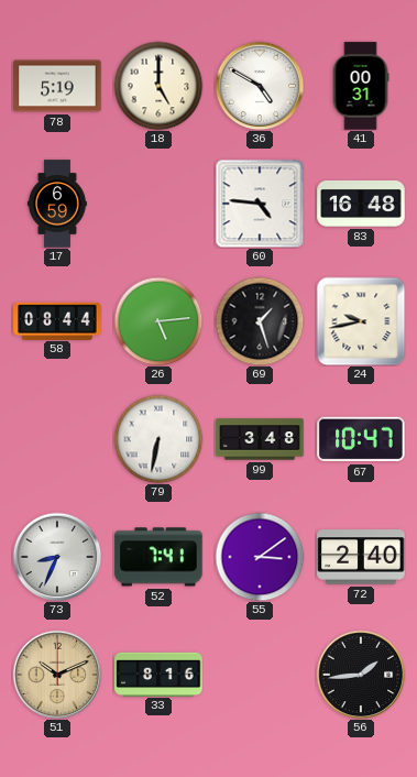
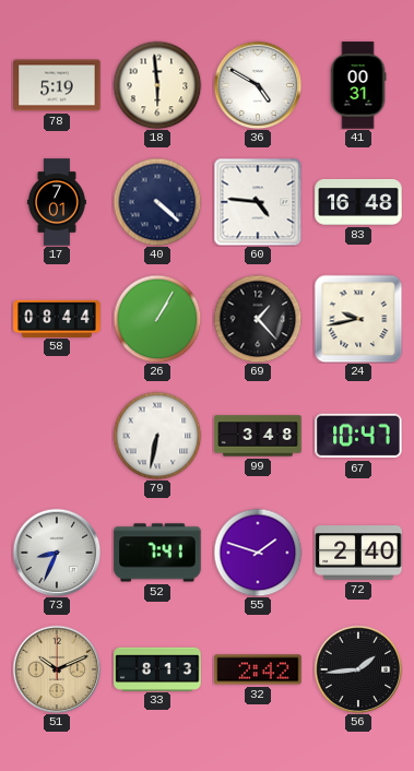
18: 5:00 -> 5:59
17: 6:59 -> 7:01
40: none -> 4:22
26: 5:14 -> 1:05
69: 1:27 -> 1:23
55: 3:09 -> 1:48
33: 8:16 -> 8:13
32: none -> 2:42
